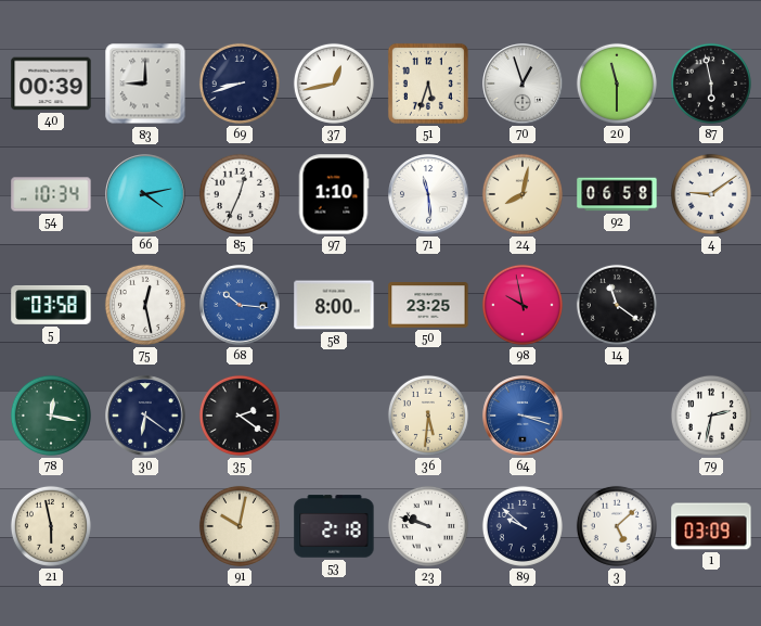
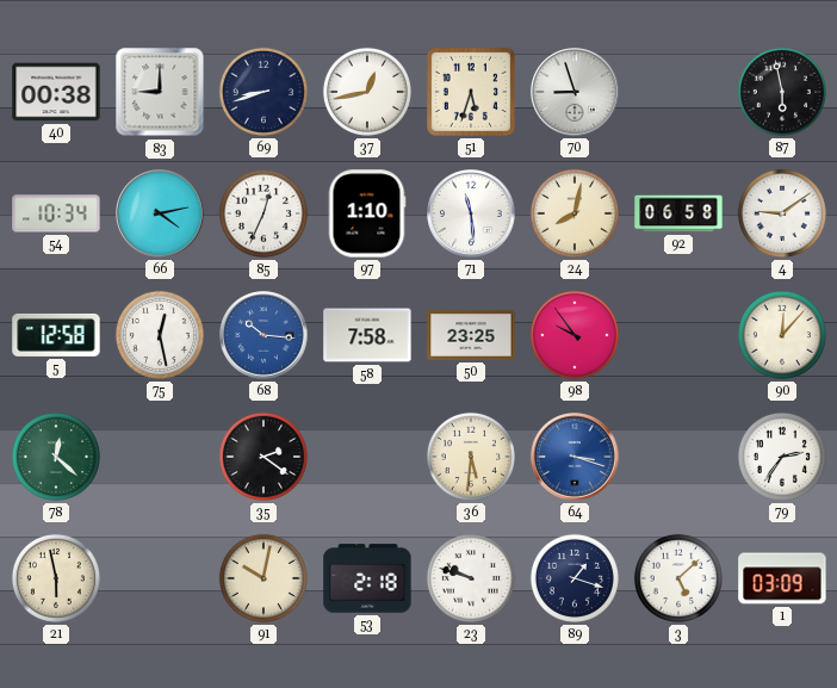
40: 00:39 -> 00:38
70: 12:57 -> 8:57
20: 11:30 -> none
5: 03:58 -> 12:58
58: 8:00 -> 7:58
98: 9:58 -> 9:54
14: 11:21 -> none
90: none -> 12:07
78: 12:17 -> 12:22
30: 6:21 -> none
79: 2:32 -> 2:36
89: 9:52 -> 1:18
